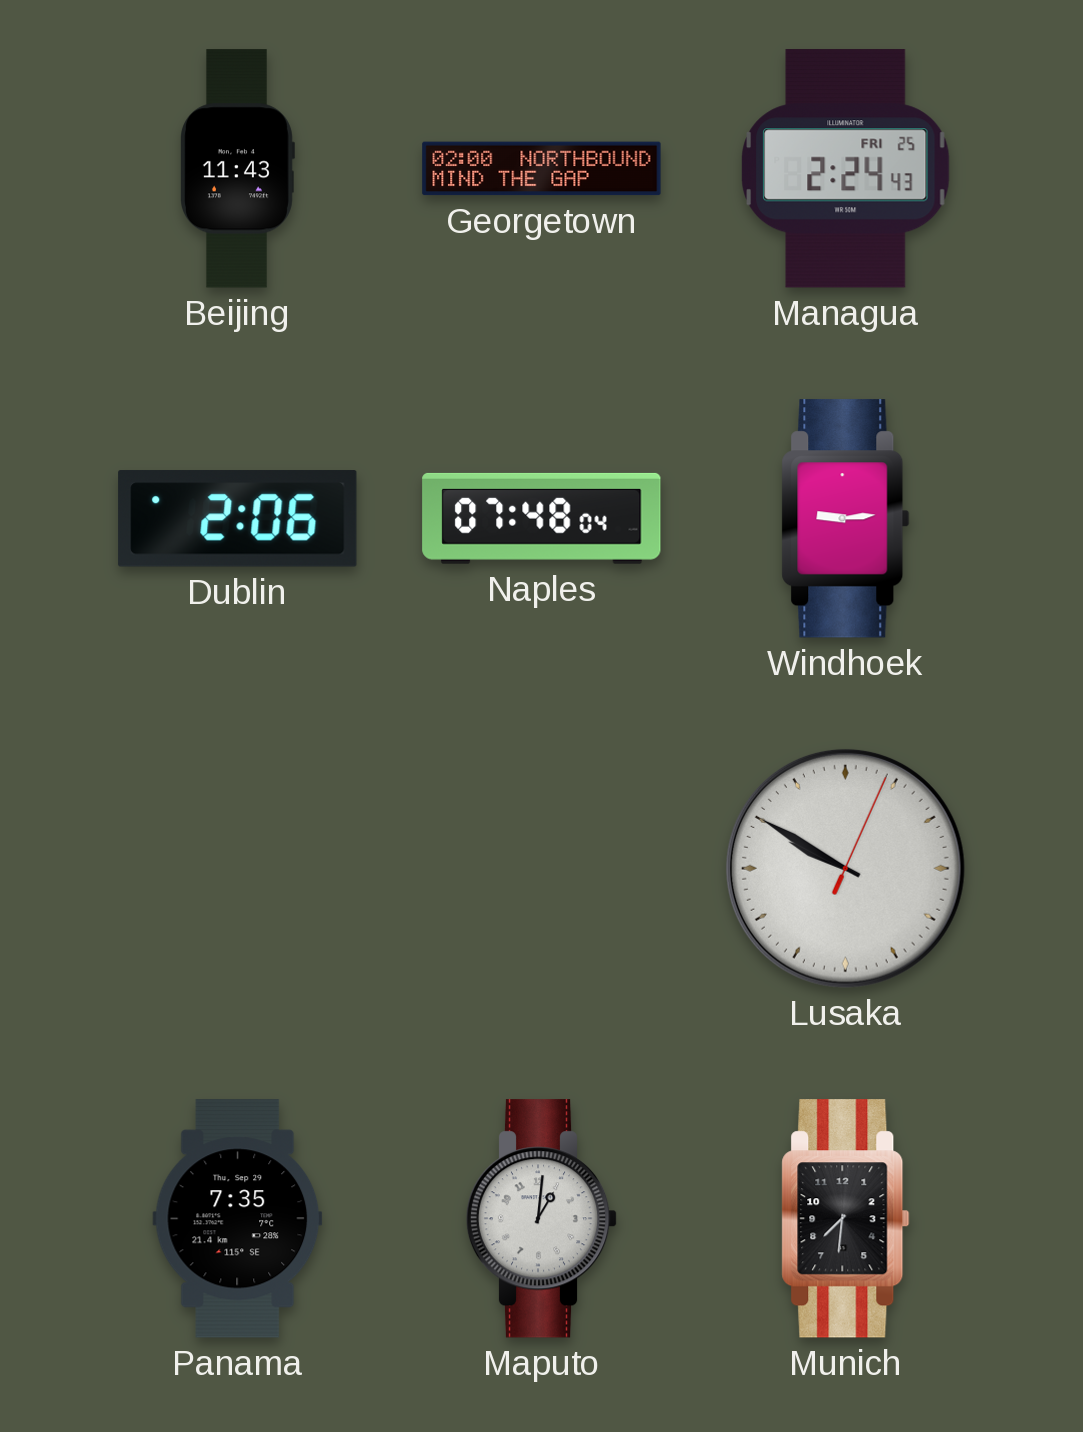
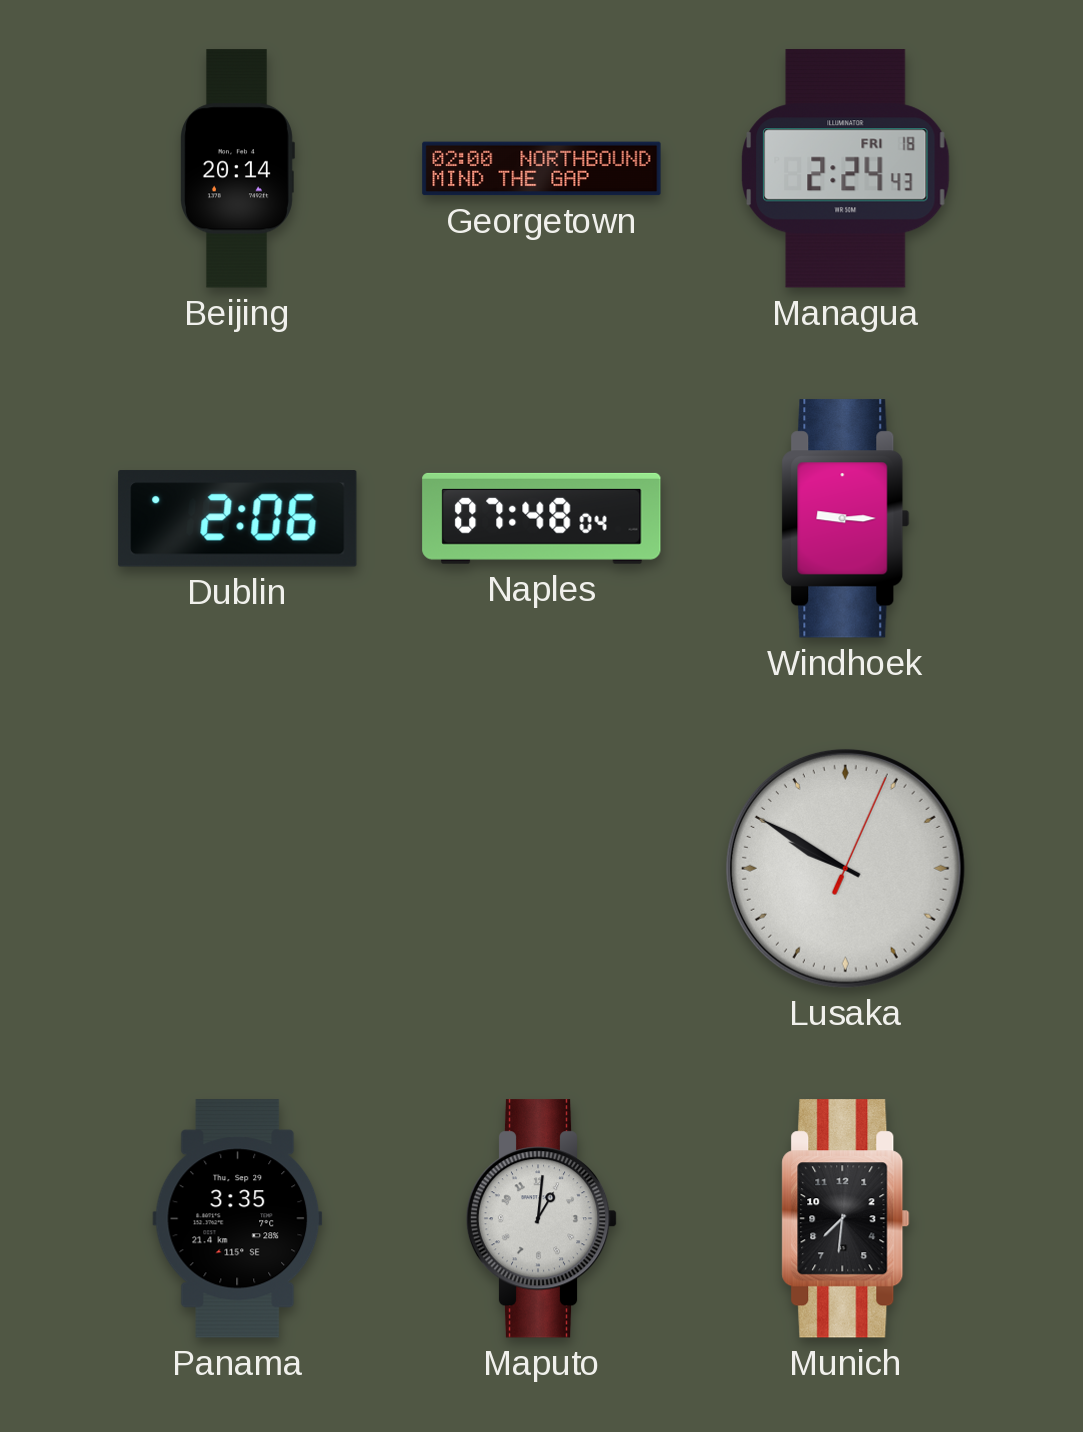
Beijing: 11:43 -> 20:14
Managua date: FRI 25 -> FRI 18
Windhoek: 9:14 -> 9:15
Panama: 7:35 -> 3:35
